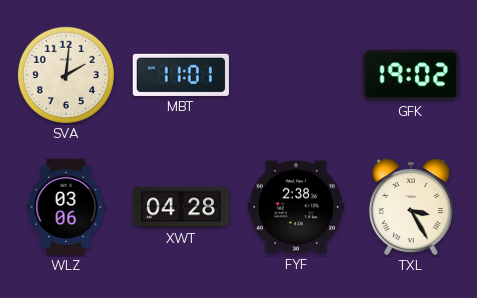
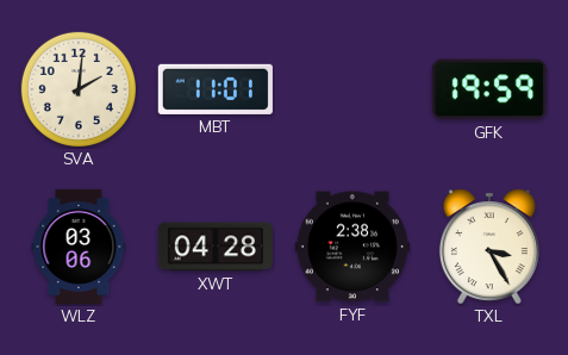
GFK: 19:02 -> 19:59
